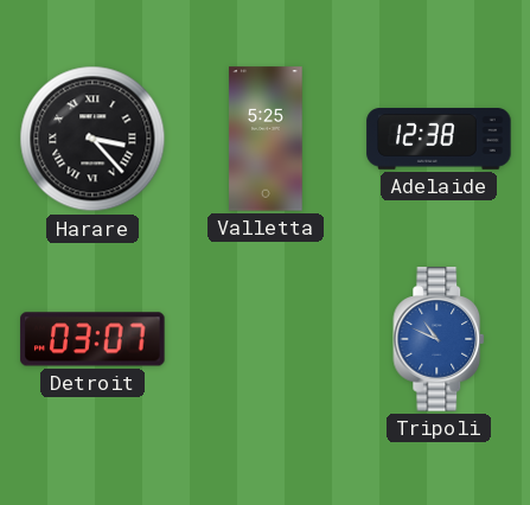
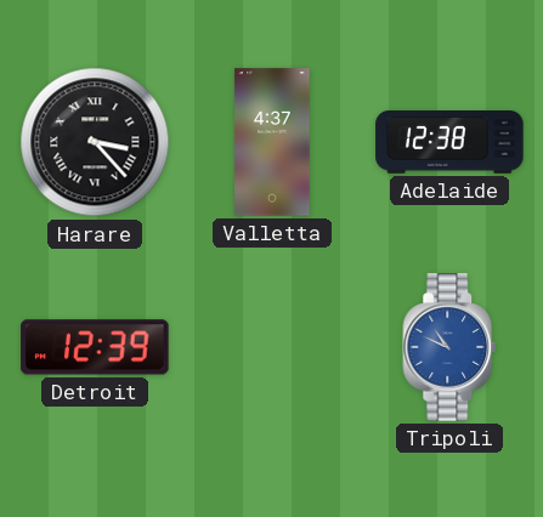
Valletta: 5:25 -> 4:37
Detroit: 03:07 -> 12:39
